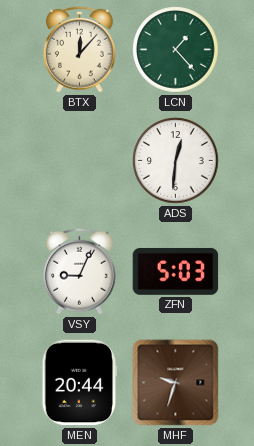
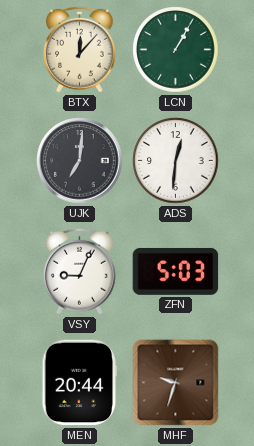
LCN: 1:23 -> 1:05
UJK: none -> 7:01
